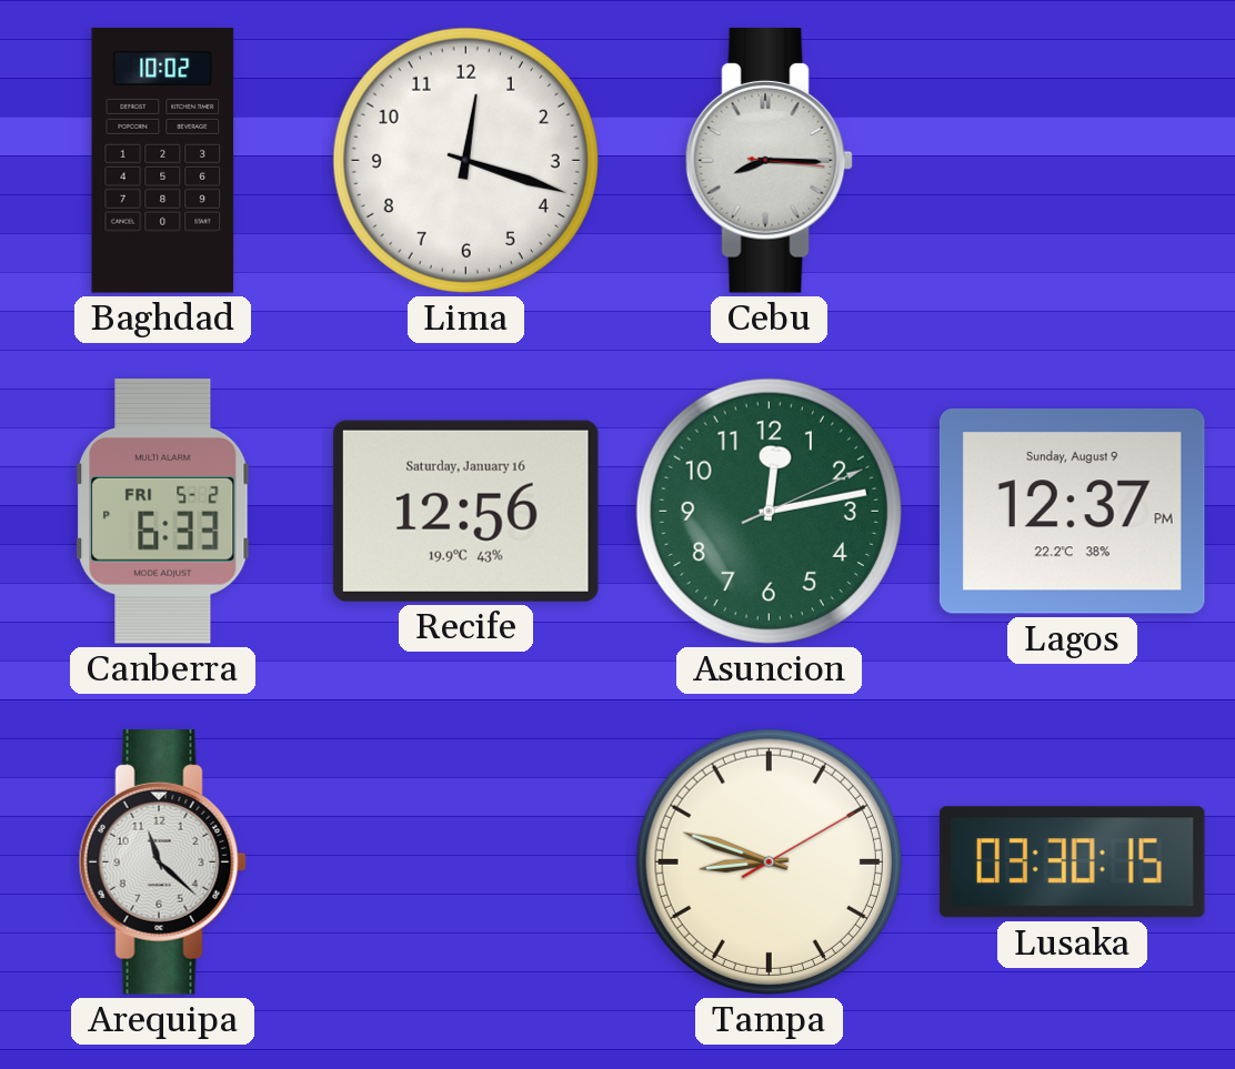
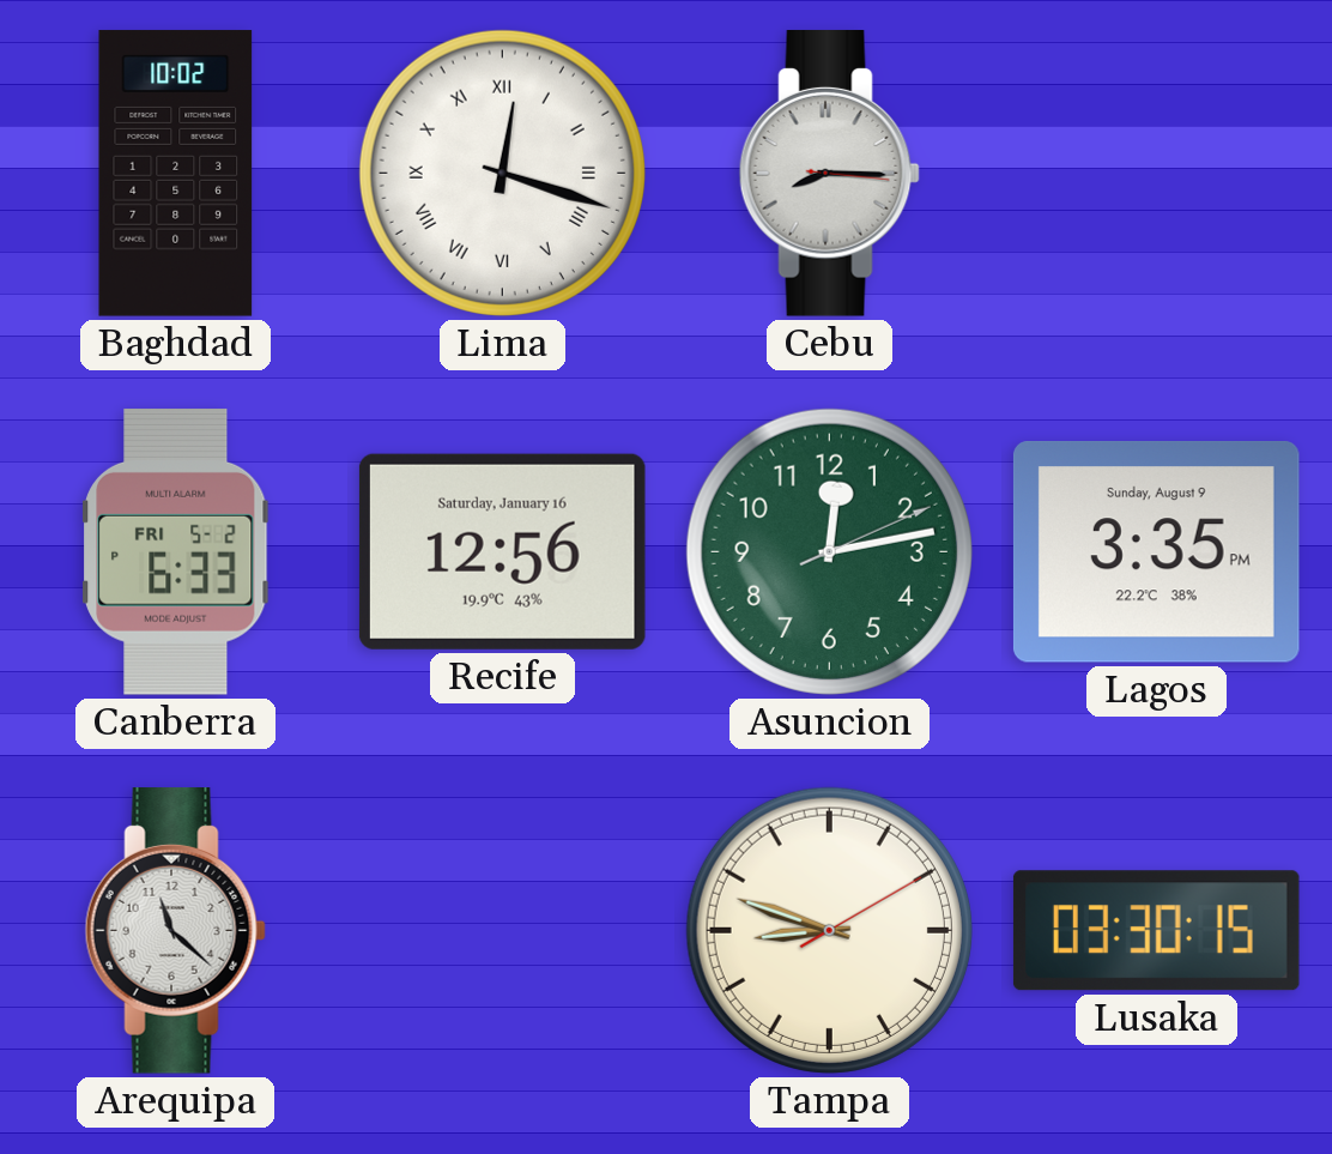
Lima numerals: Arabic -> Roman
Lagos: 12:37 -> 3:35
